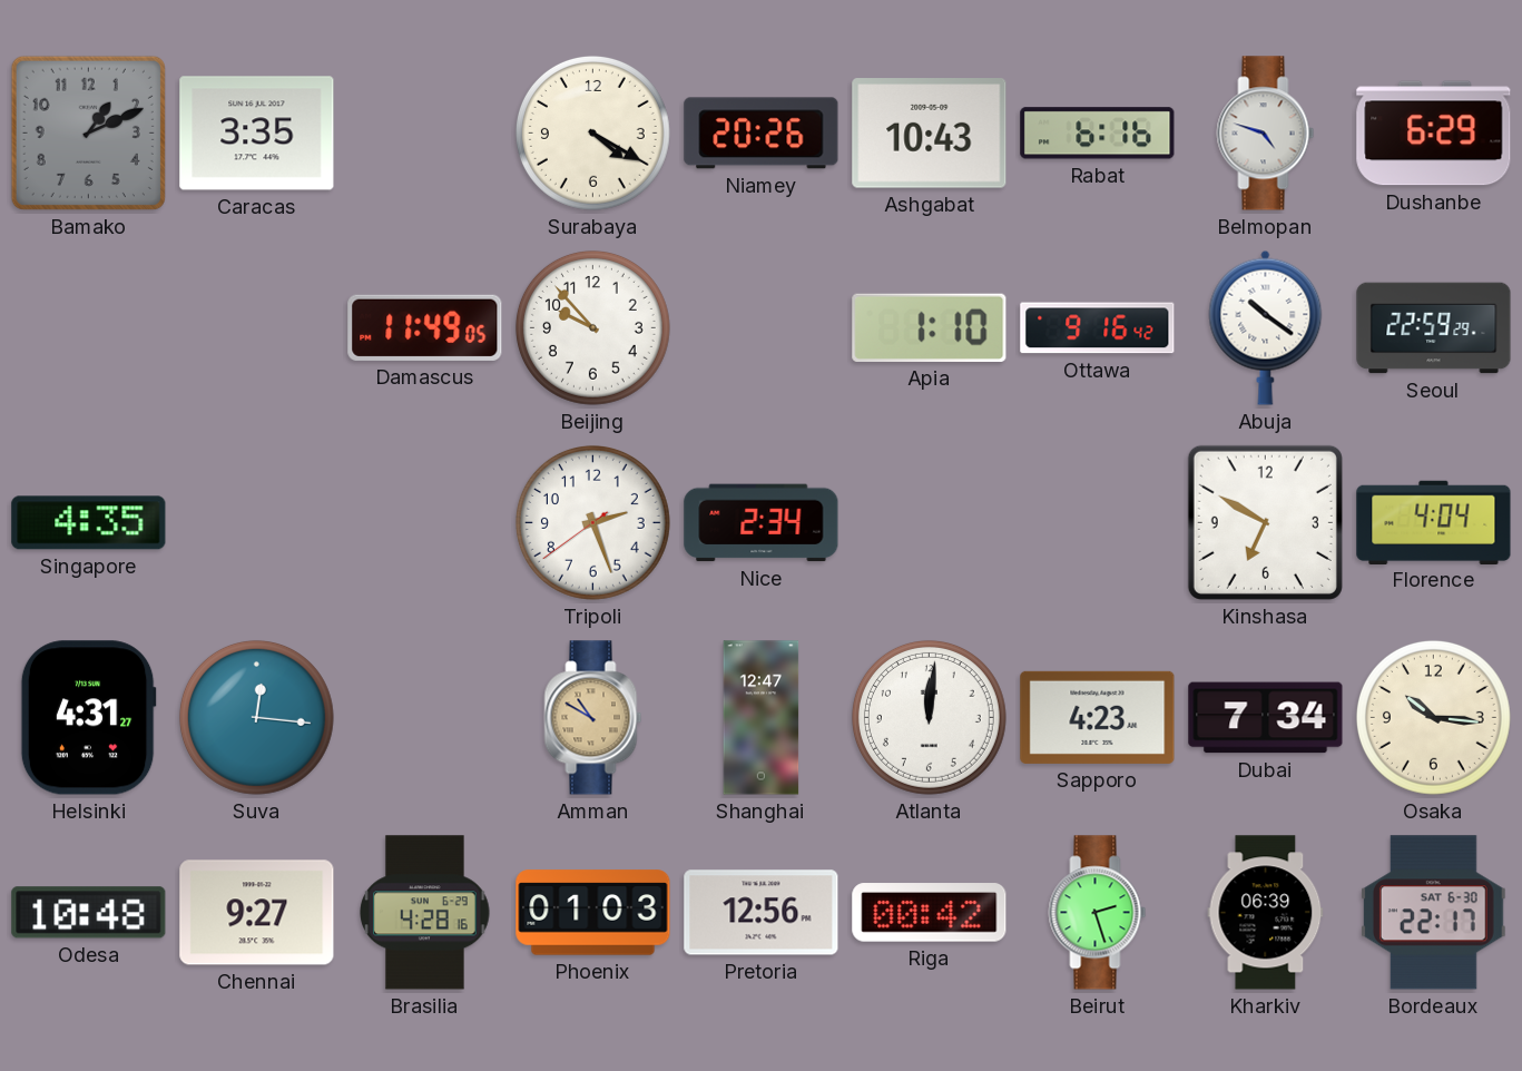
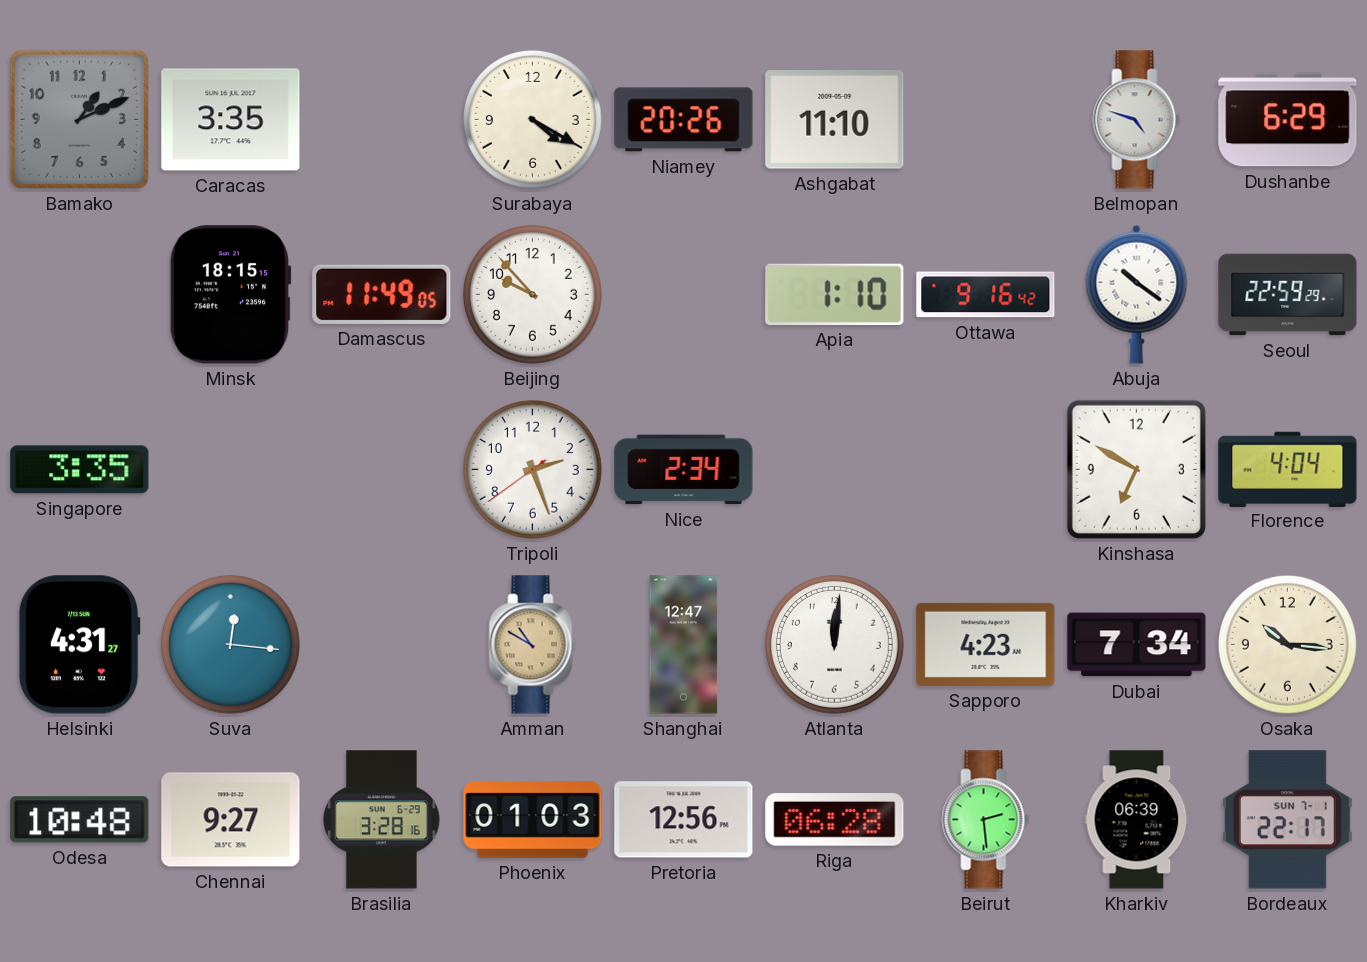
Ashgabat: 10:43 -> 11:10
Rabat: 6:16 -> none
Minsk: none -> 18:15
Singapore: 4:35 -> 3:35
Brasilia: 4:28 -> 3:28
Riga: 00:42 -> 06:28
Beirut: 2:27 -> 2:29
Bordeaux date: SAT 6-30 -> SUN 7-1
